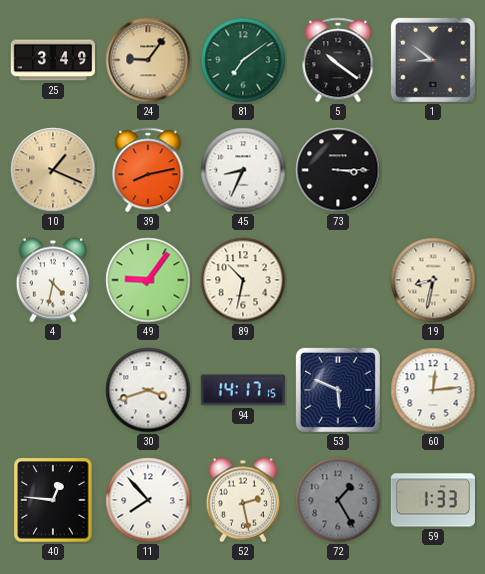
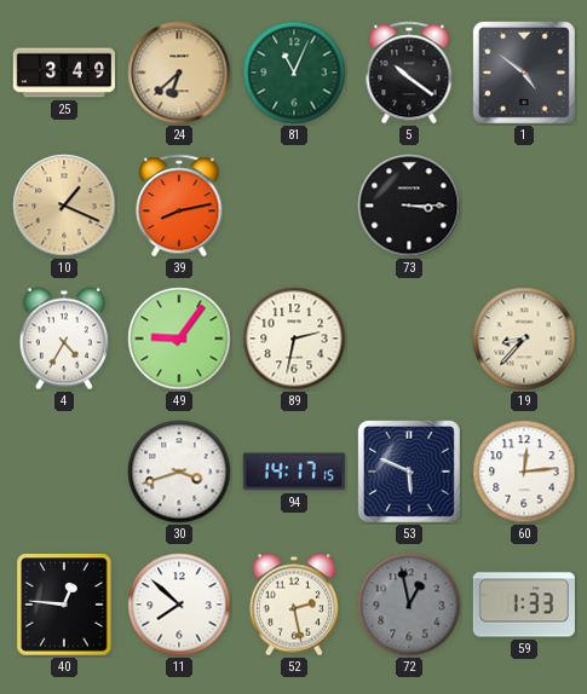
24: 9:06 -> 6:38
81: 7:09 -> 11:04
1: 8:51 -> 4:51
45: 8:34 -> none
4: 4:32 -> 4:35
89: 10:32 -> 2:32
19: 8:32 -> 8:37
11: 7:53 -> 7:52
72: 1:25 -> 12:58
